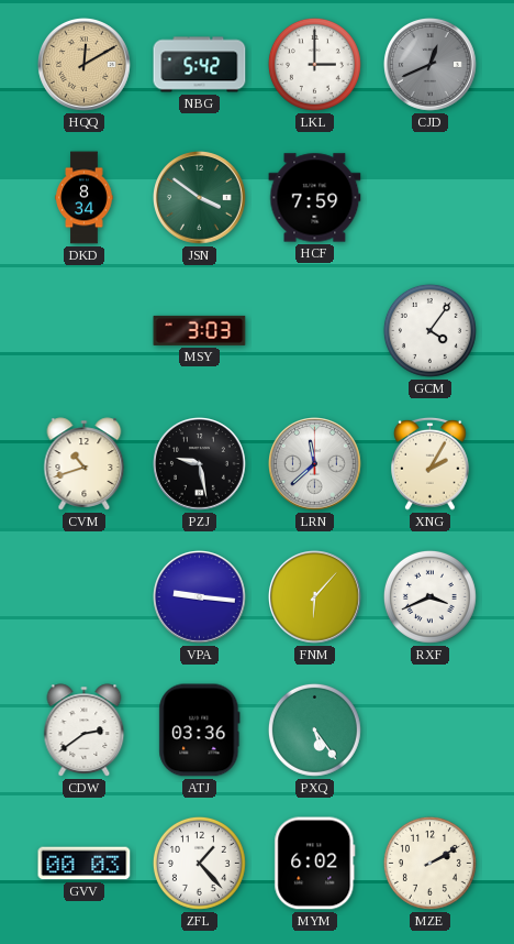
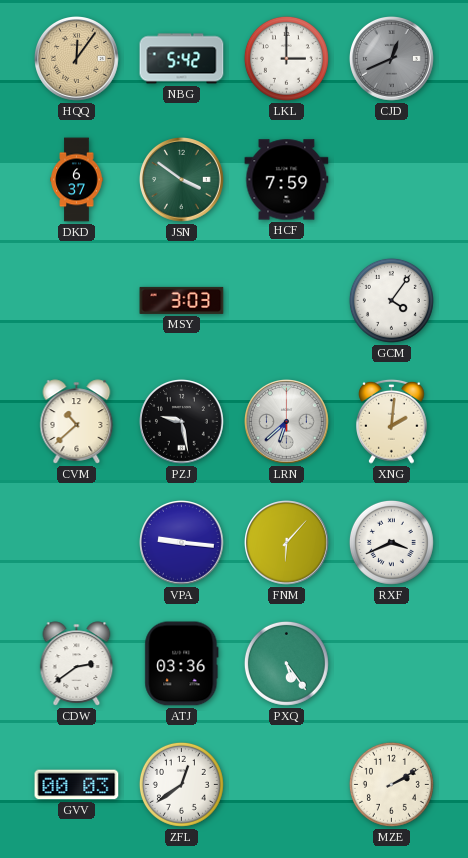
HQQ: 12:10 -> 12:06
DKD: 8:34 -> 6:37
CVM: 10:42 -> 10:38
LRN: 11:38 -> 6:38
XNG: 2:05 -> 2:01
ZFL: 1:23 -> 12:39
MYM: 6:02 -> none
